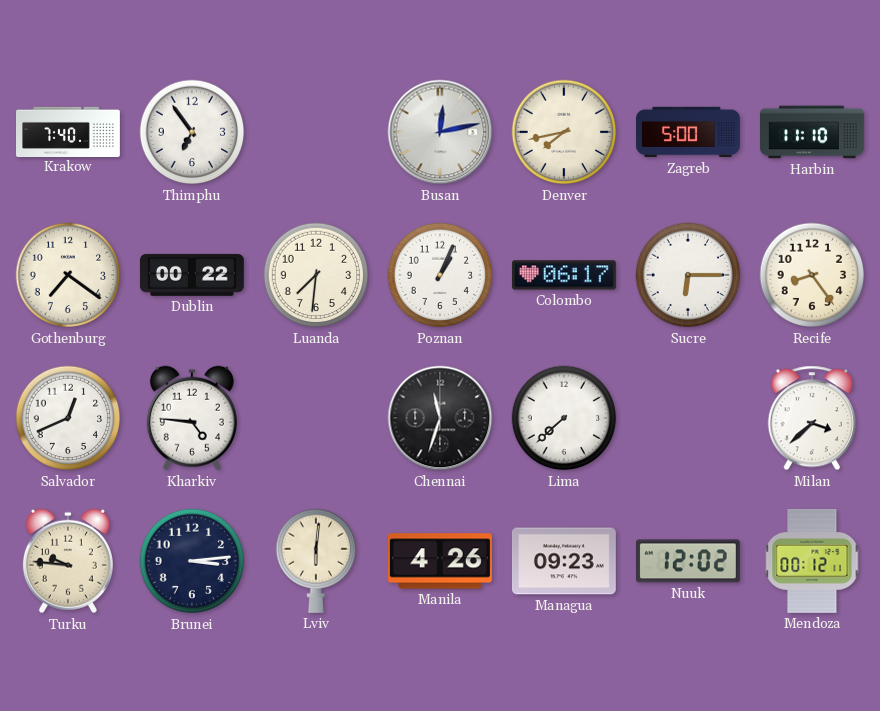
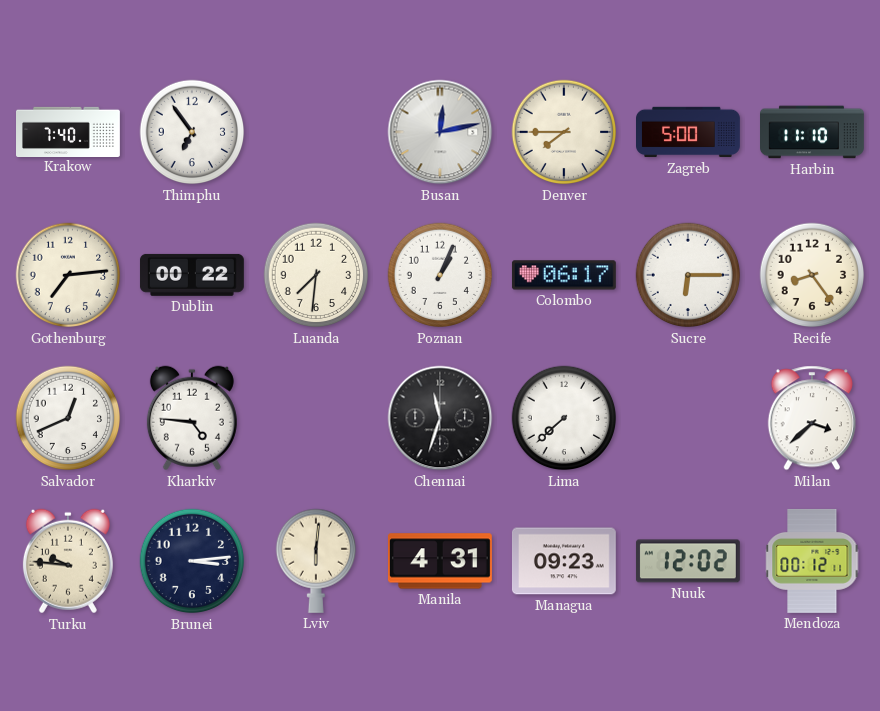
Denver: 7:43 -> 7:45
Gothenburg: 7:21 -> 7:14
Manila: 4:26 -> 4:31
